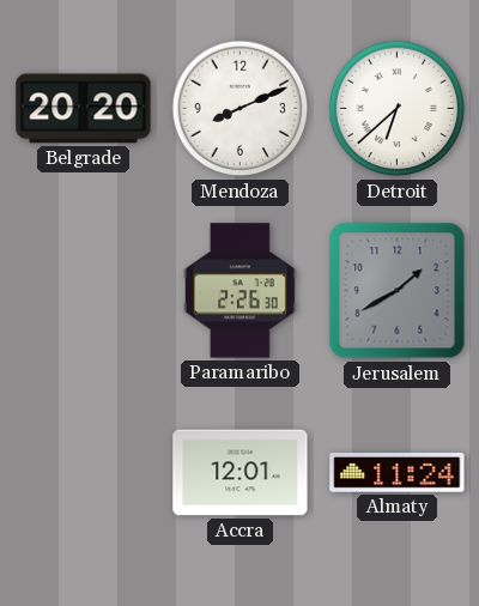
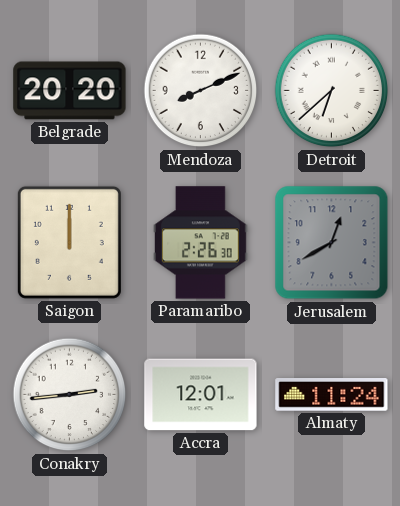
Saigon: none -> 12:00
Jerusalem: 1:40 -> 12:40
Conakry: none -> 2:44
